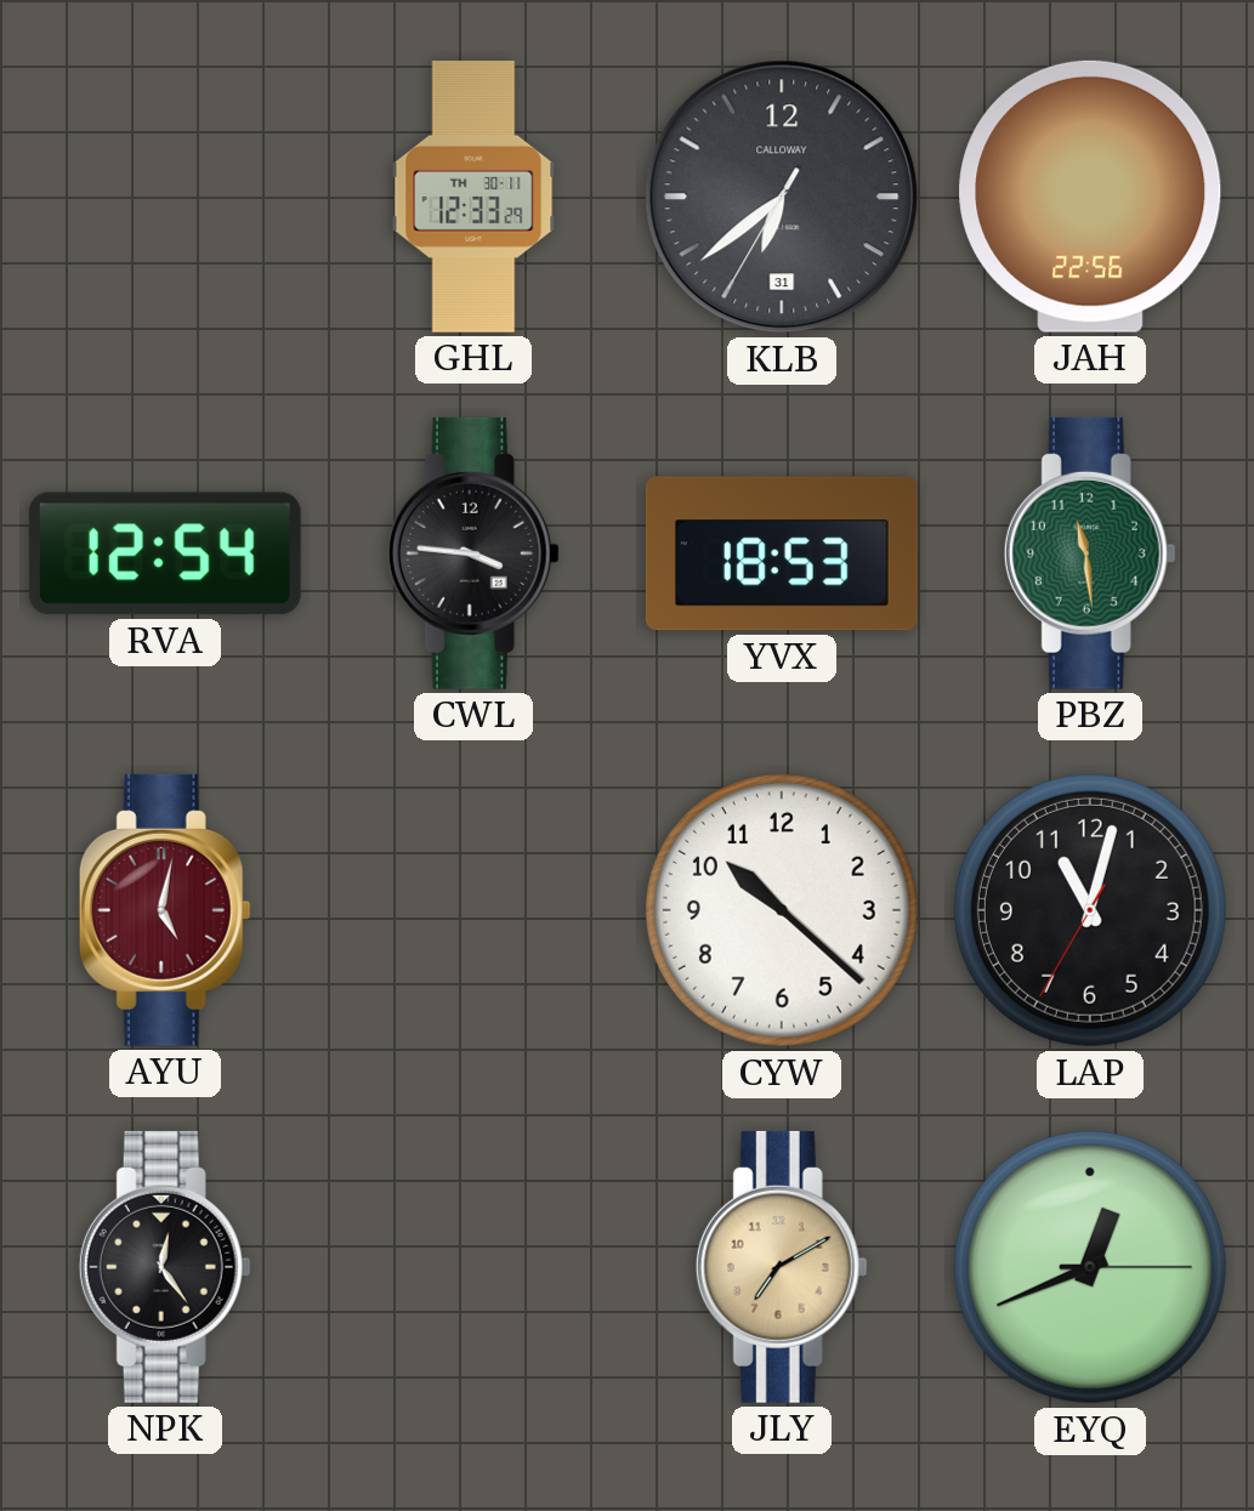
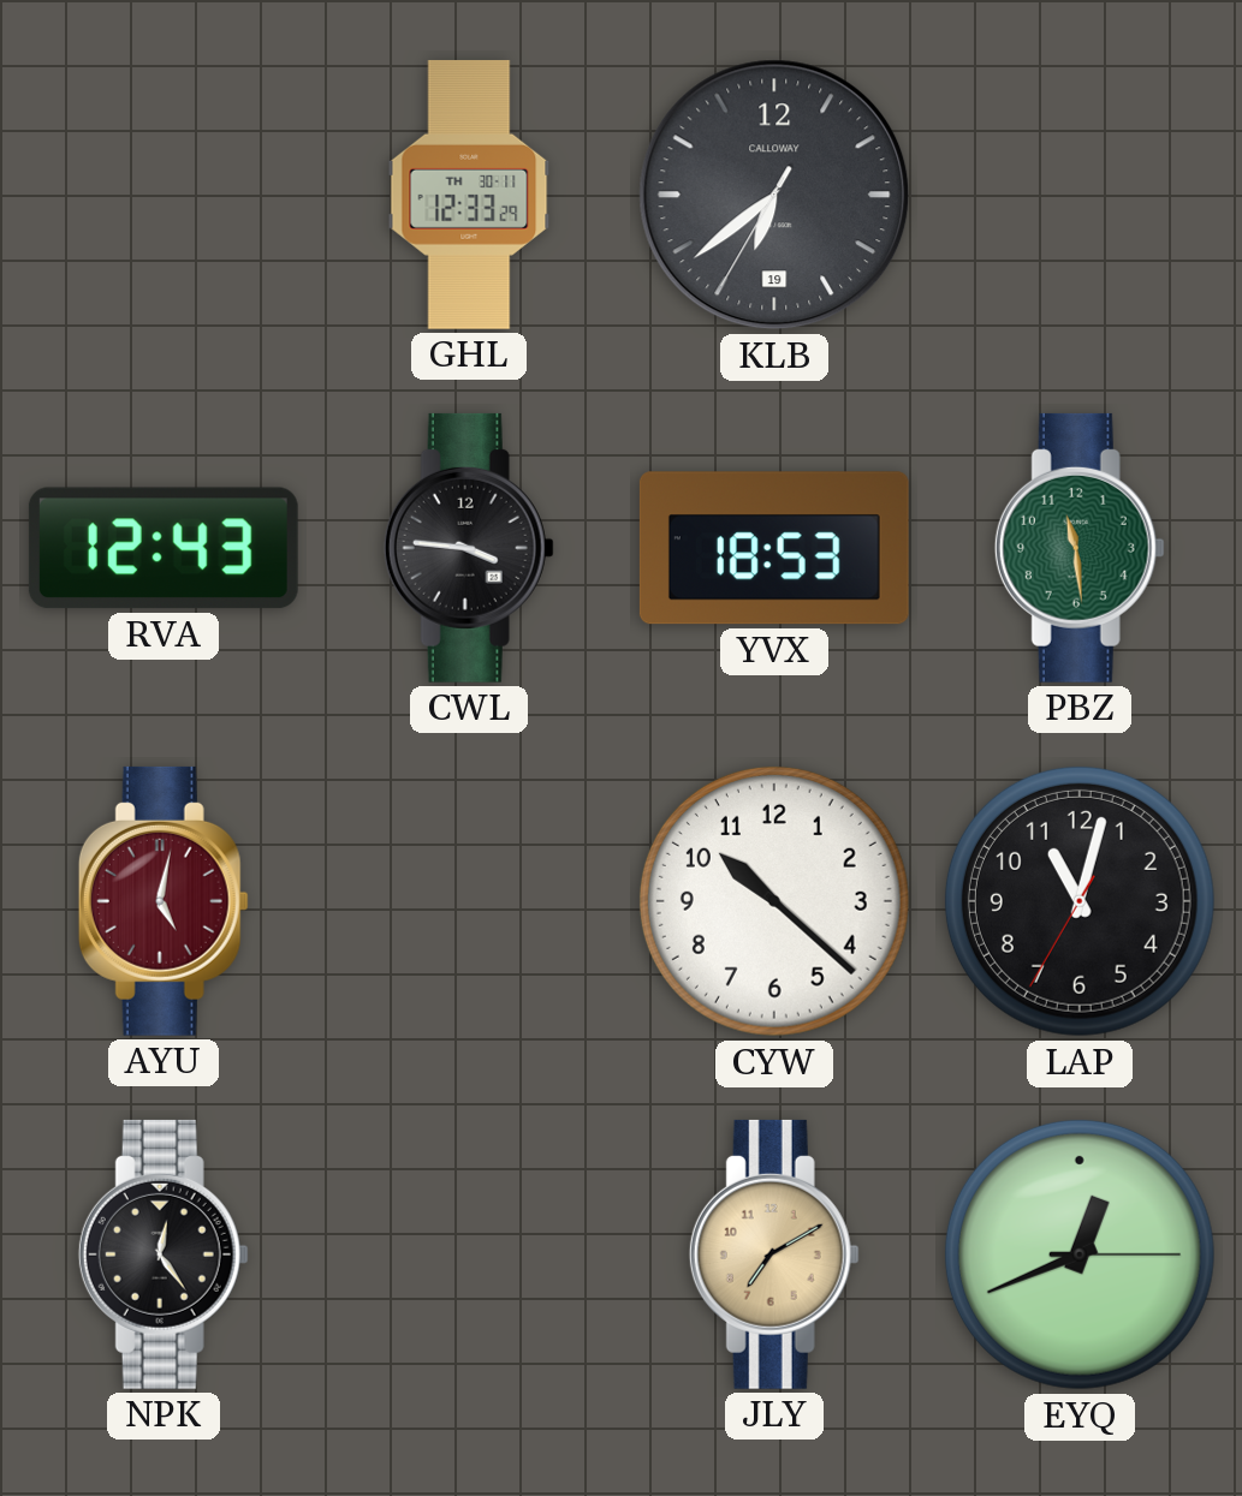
KLB date: 31 -> 19
JAH: 22:56 -> none
RVA: 12:54 -> 12:43
